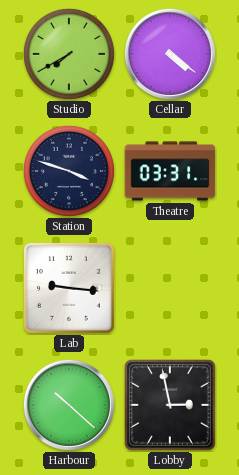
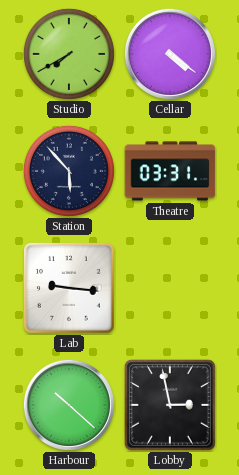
Station: 3:48 -> 5:53
